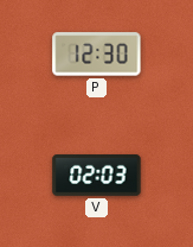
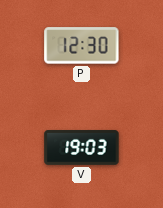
V: 02:03 -> 19:03
